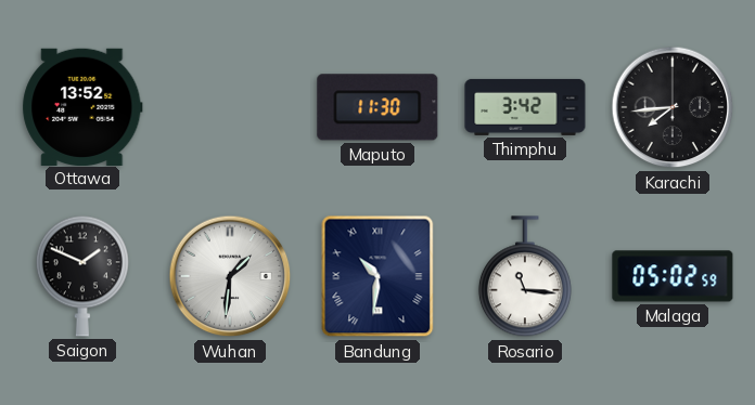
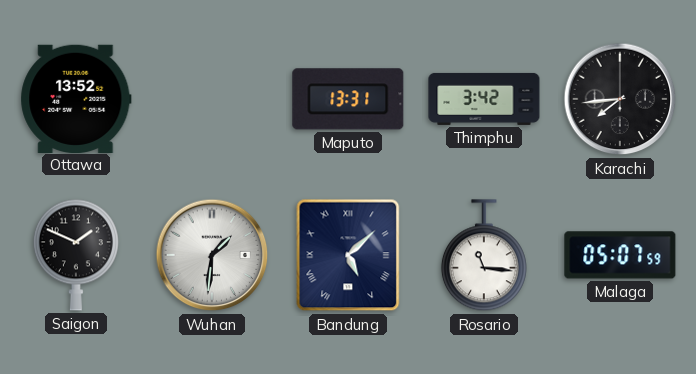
Maputo: 11:30 -> 13:31
Bandung: 10:31 -> 5:08
Malaga: 05:02 -> 05:07
